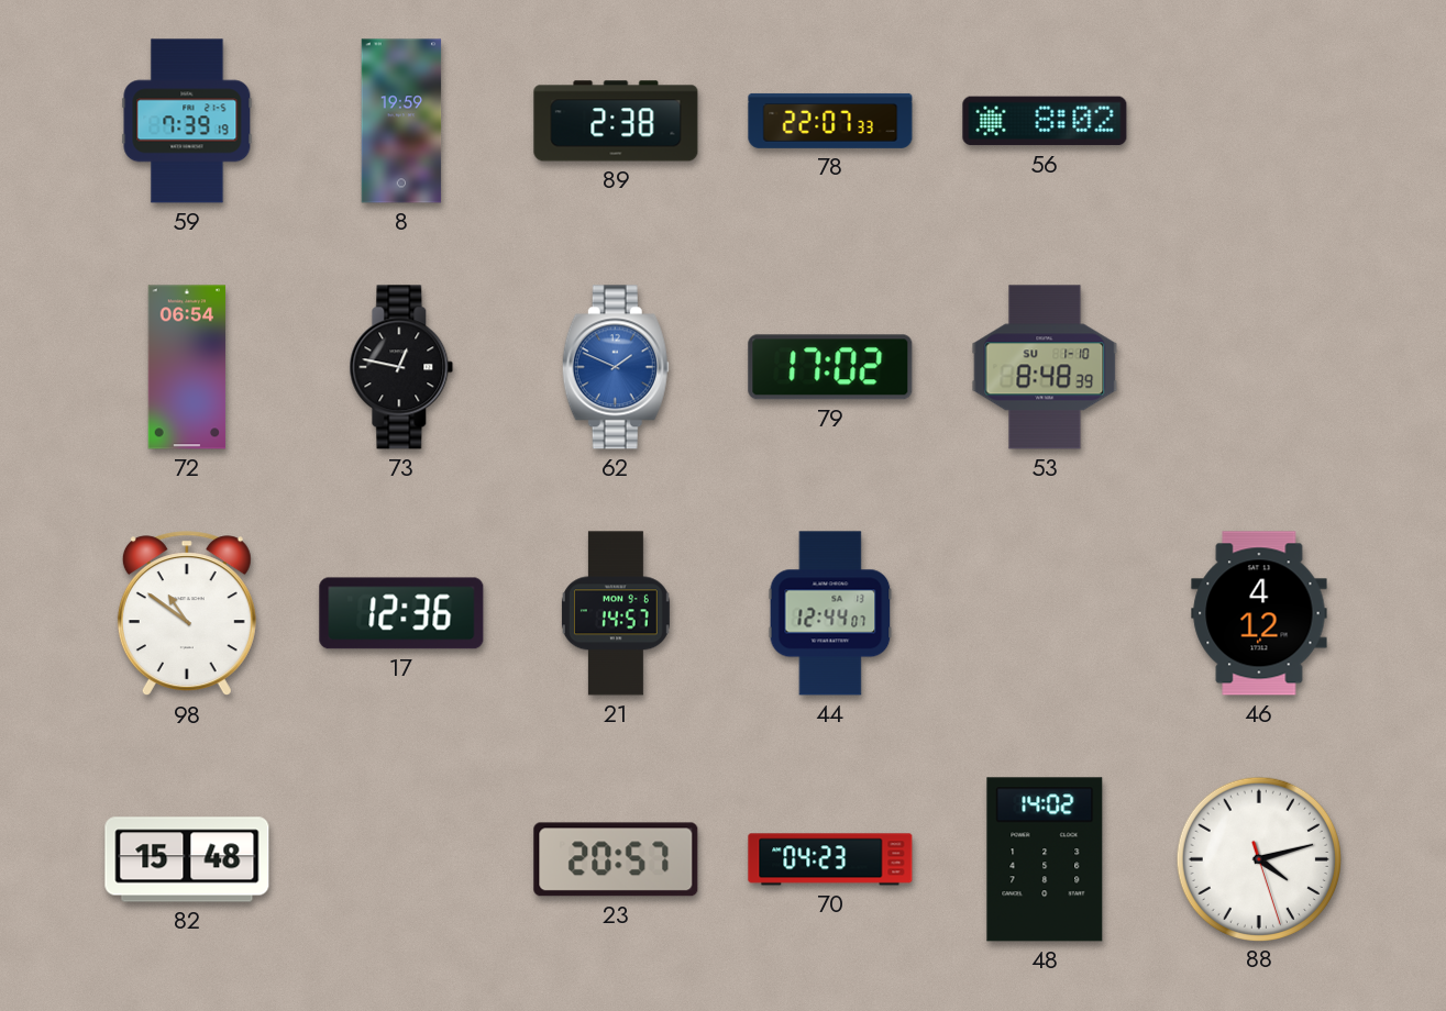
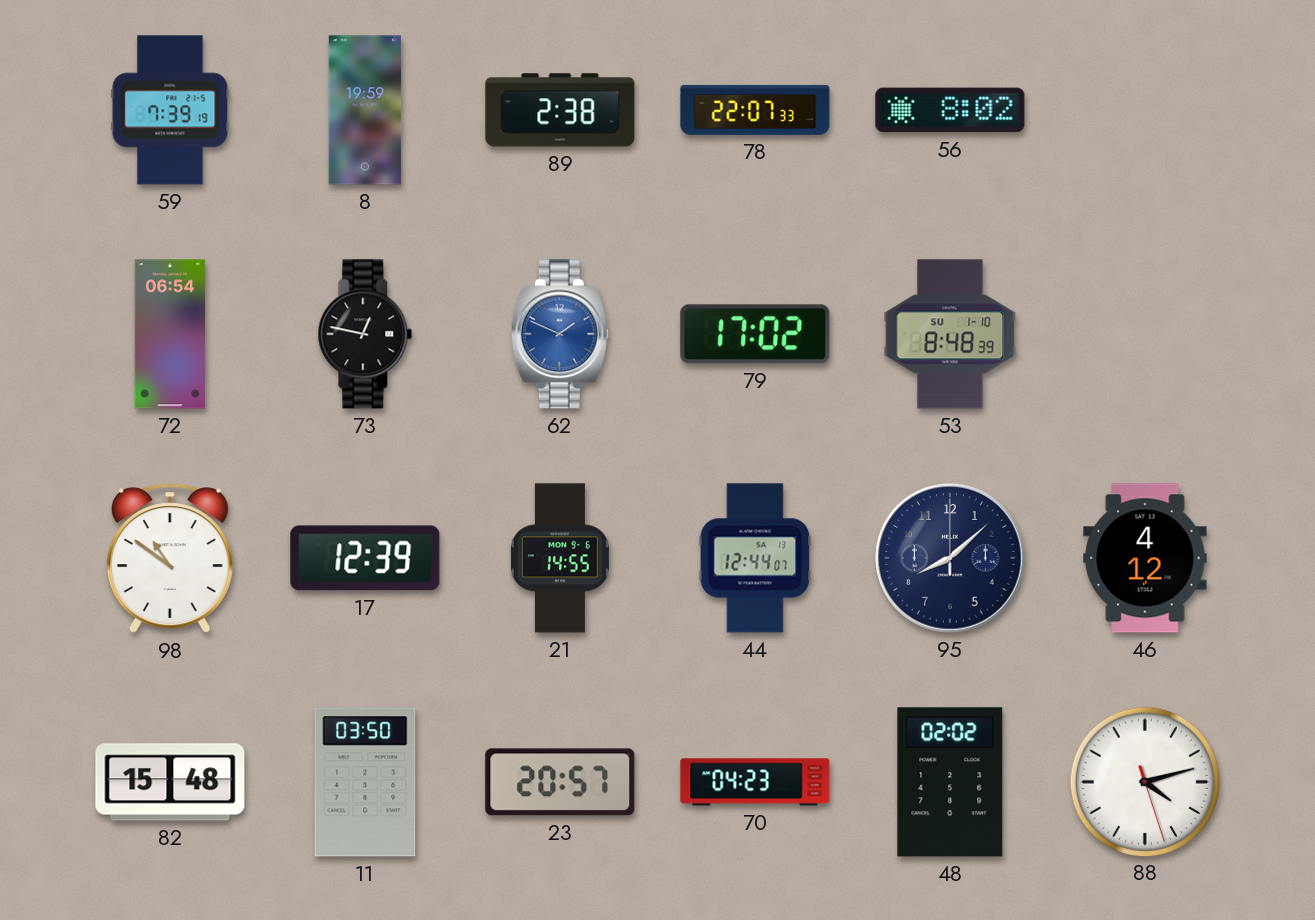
17: 12:36 -> 12:39
21: 14:57 -> 14:55
95: none -> 8:08
11: none -> 03:50
48: 14:02 -> 02:02
